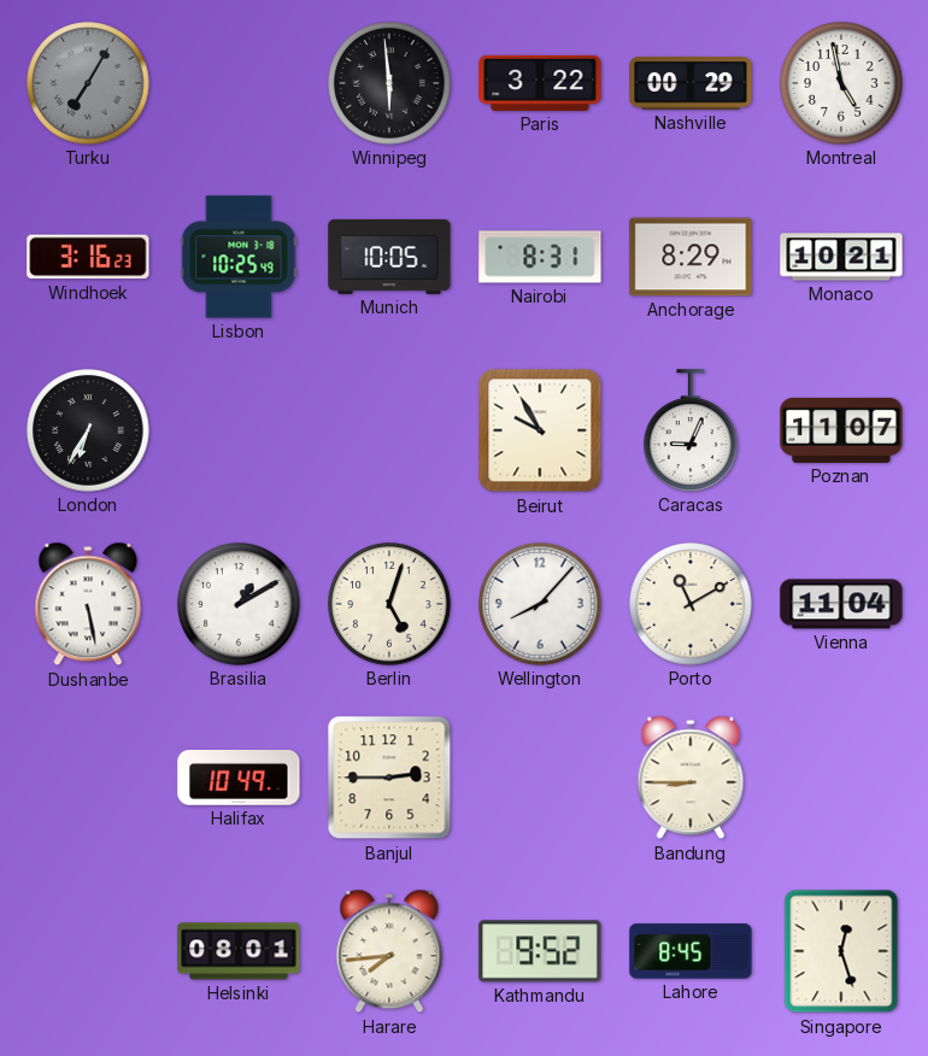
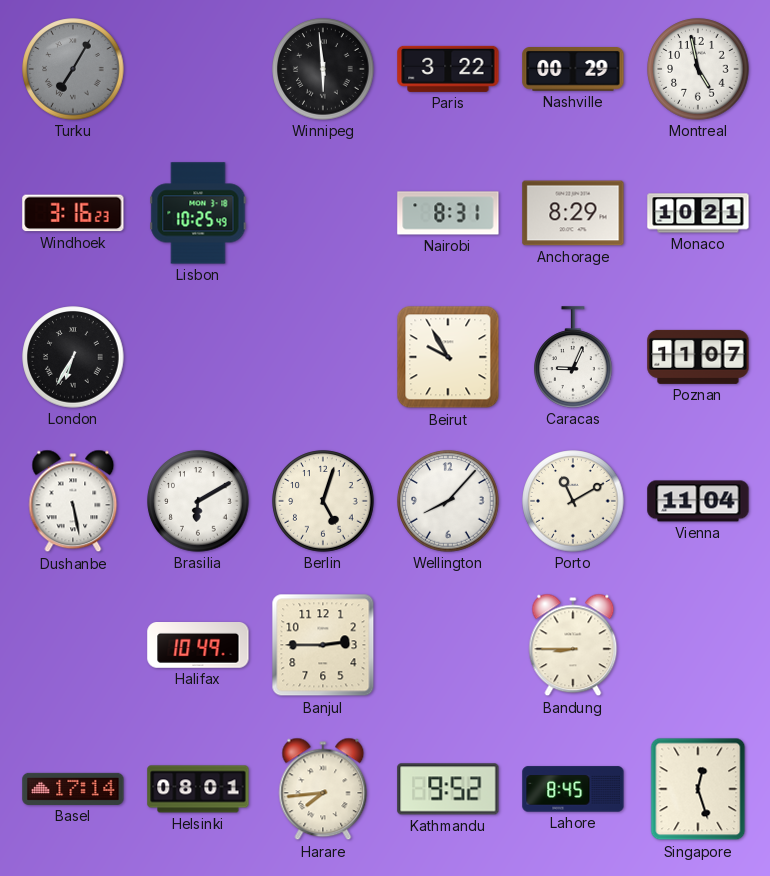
Munich: 10:05 -> none
Brasilia: 1:10 -> 6:10
Basel: none -> 17:14
